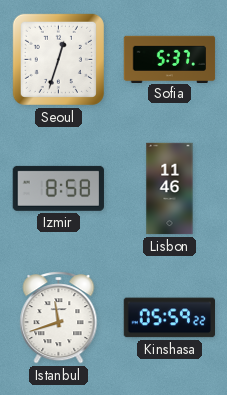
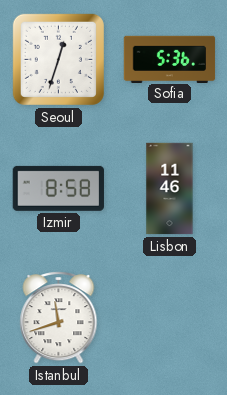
Sofia: 5:37 -> 5:36
Kinshasa: 05:59 -> none
